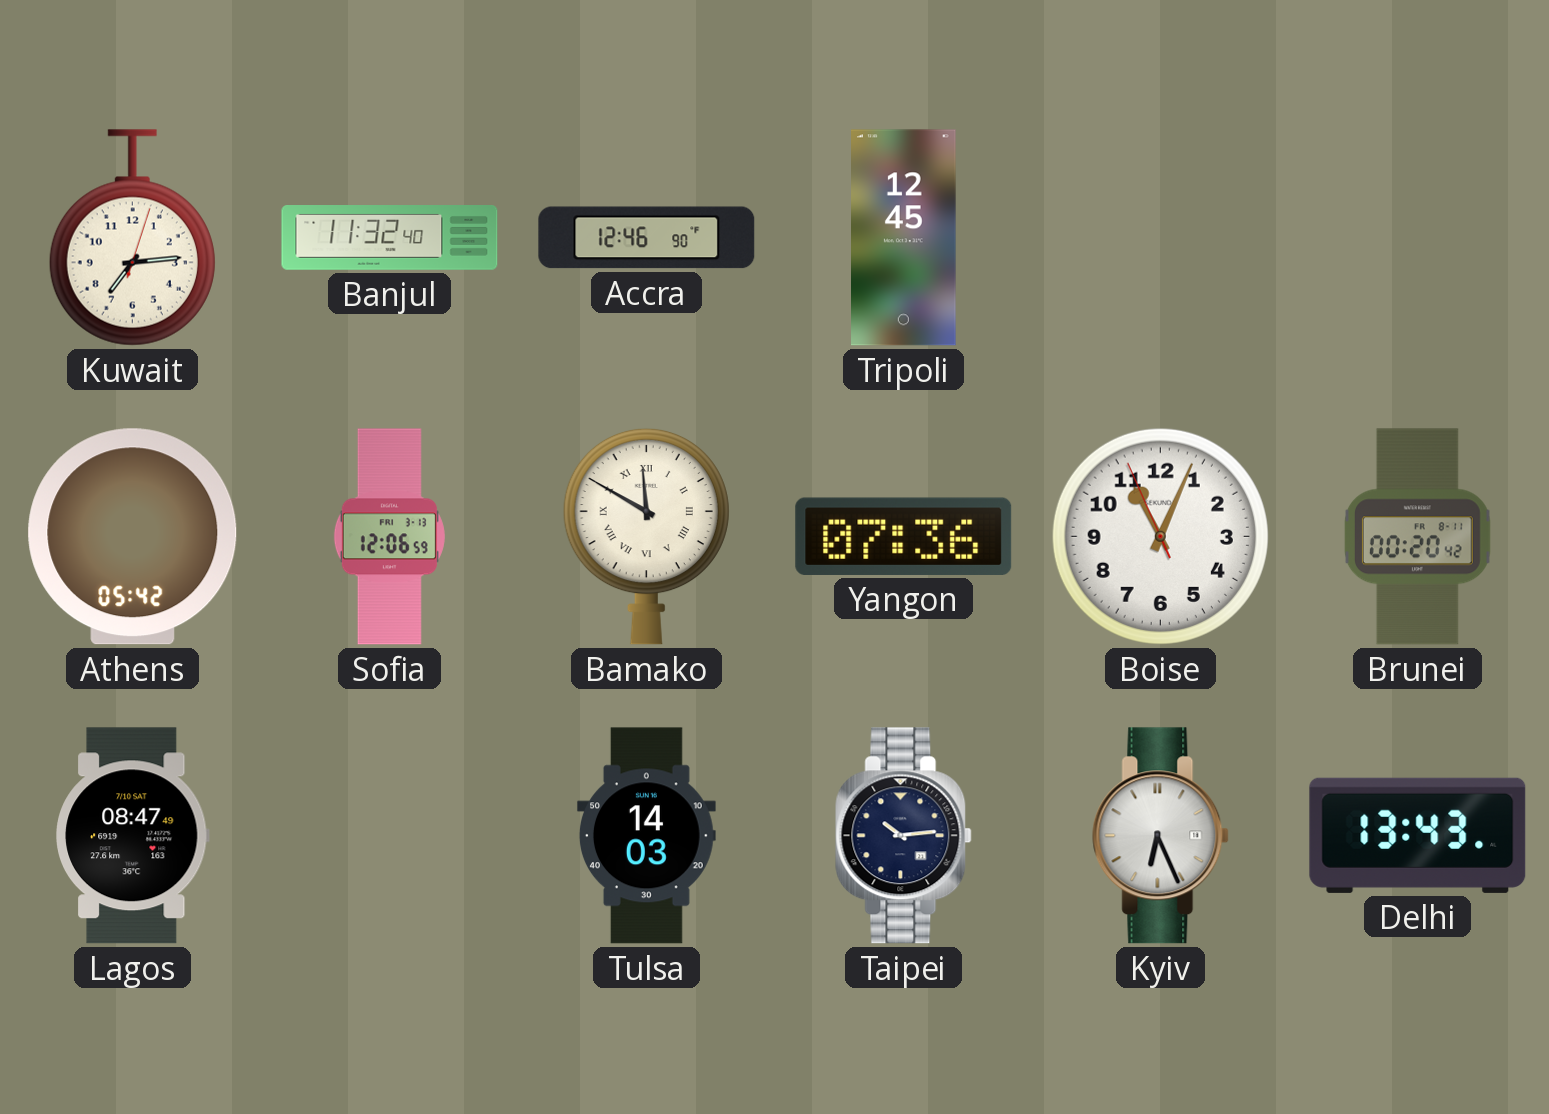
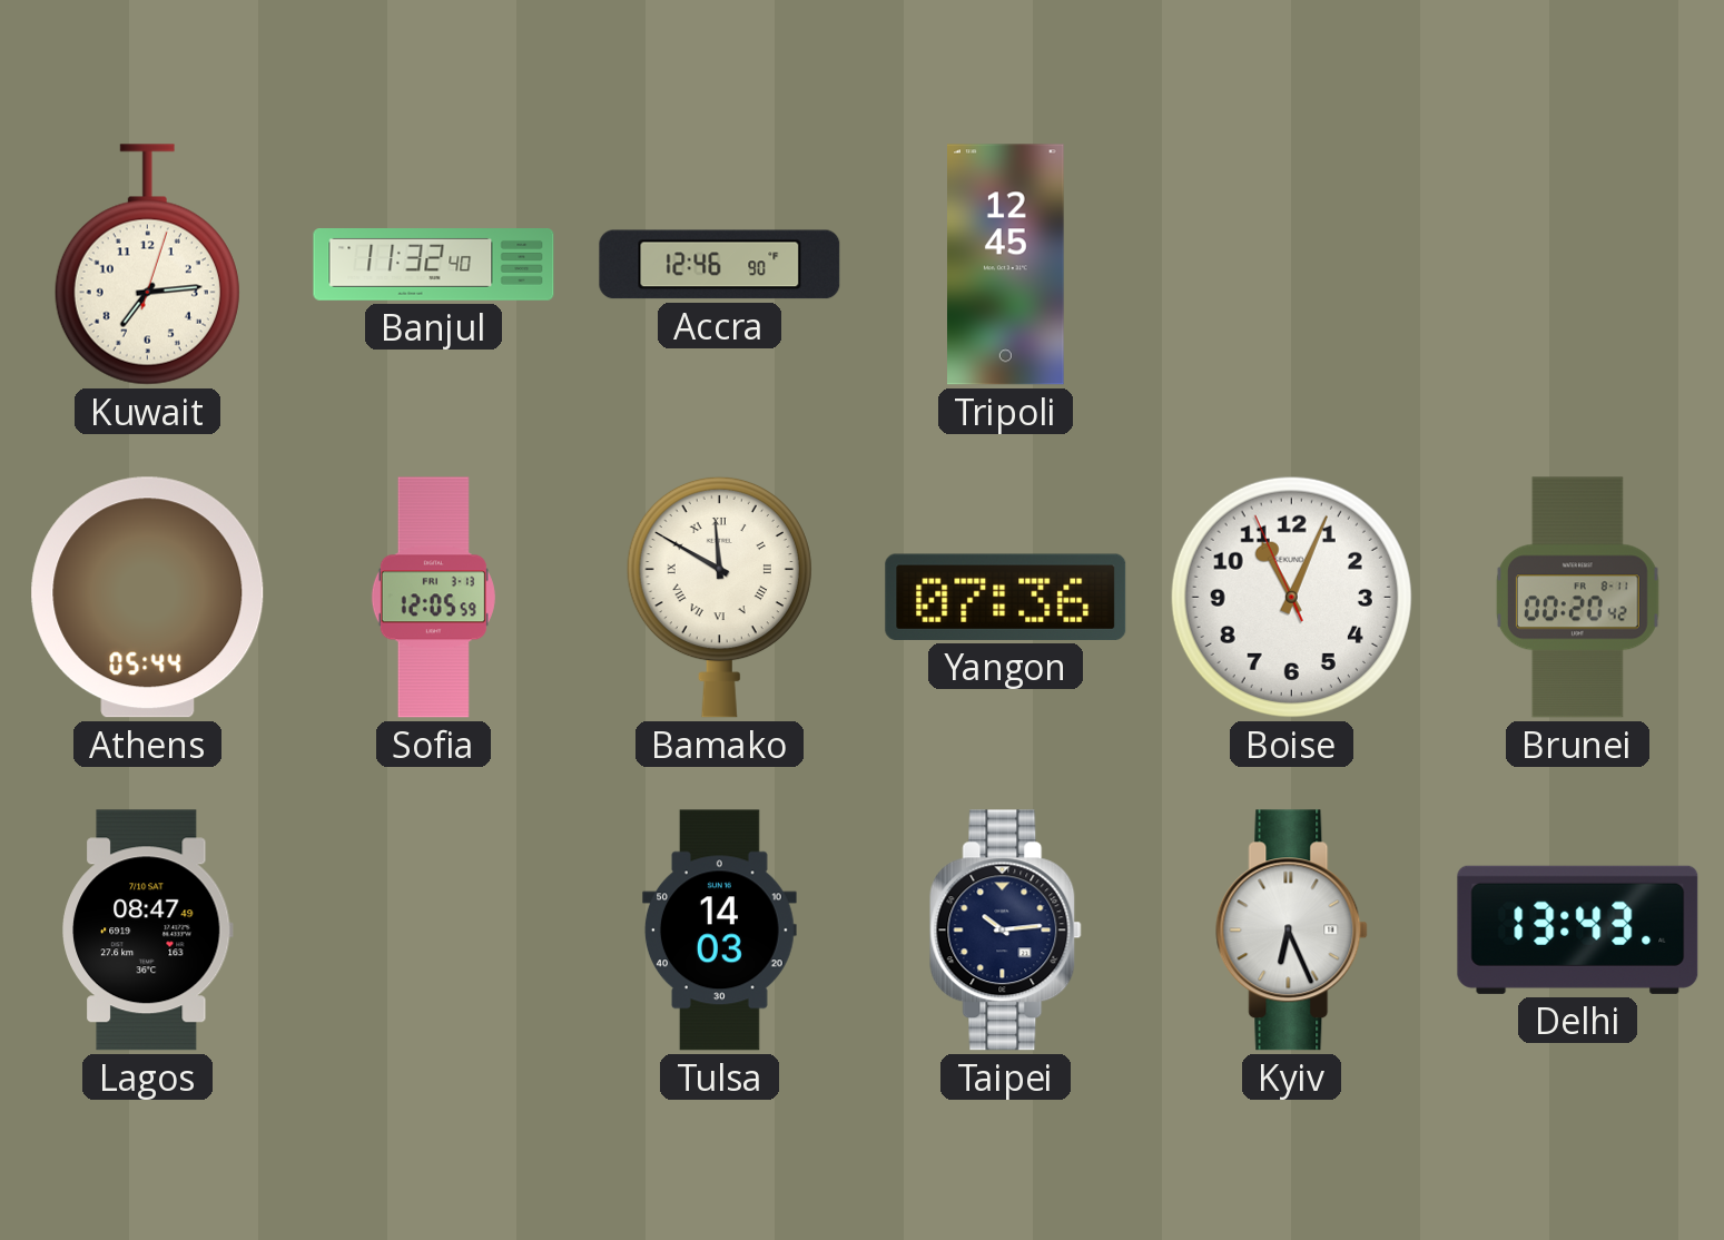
Athens: 05:42 -> 05:44
Sofia: 12:06 -> 12:05
